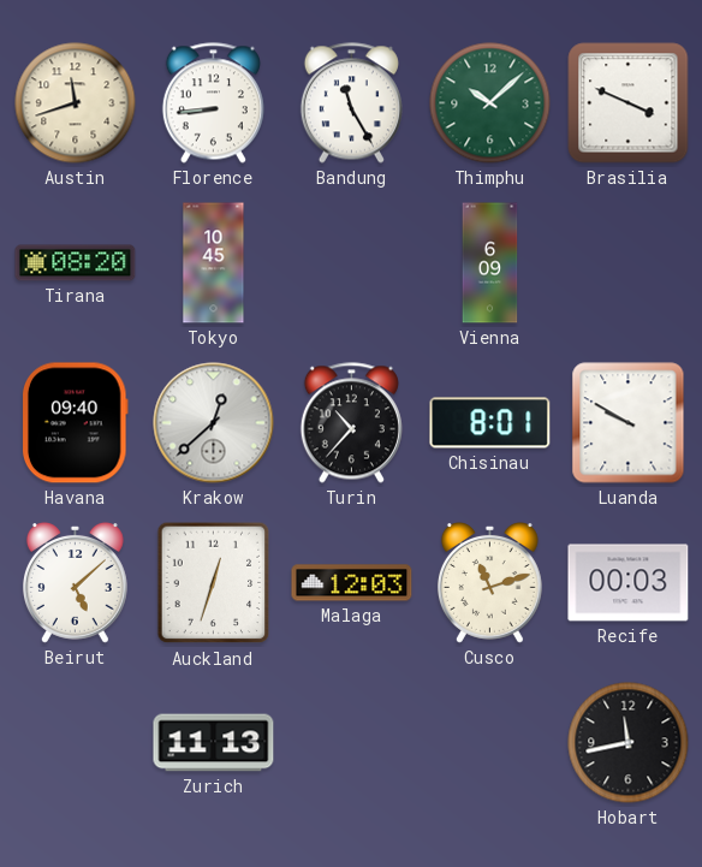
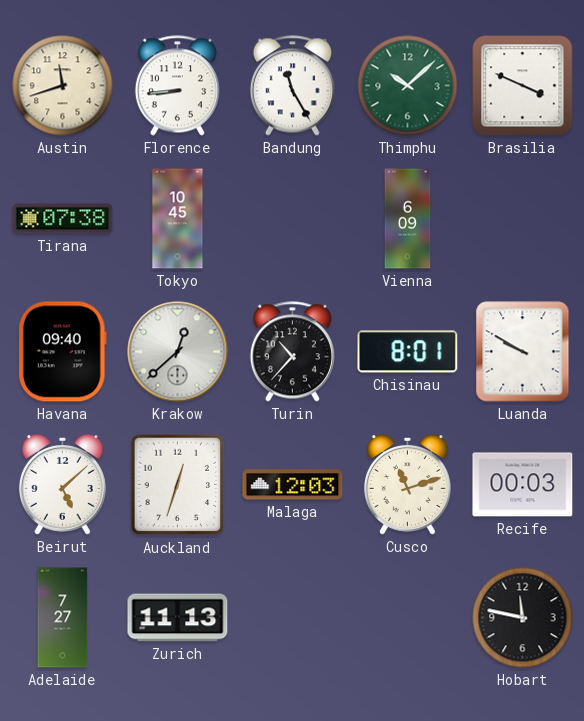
Tirana: 08:20 -> 07:38
Adelaide: none -> 7:27
Hobart: 11:43 -> 11:47
